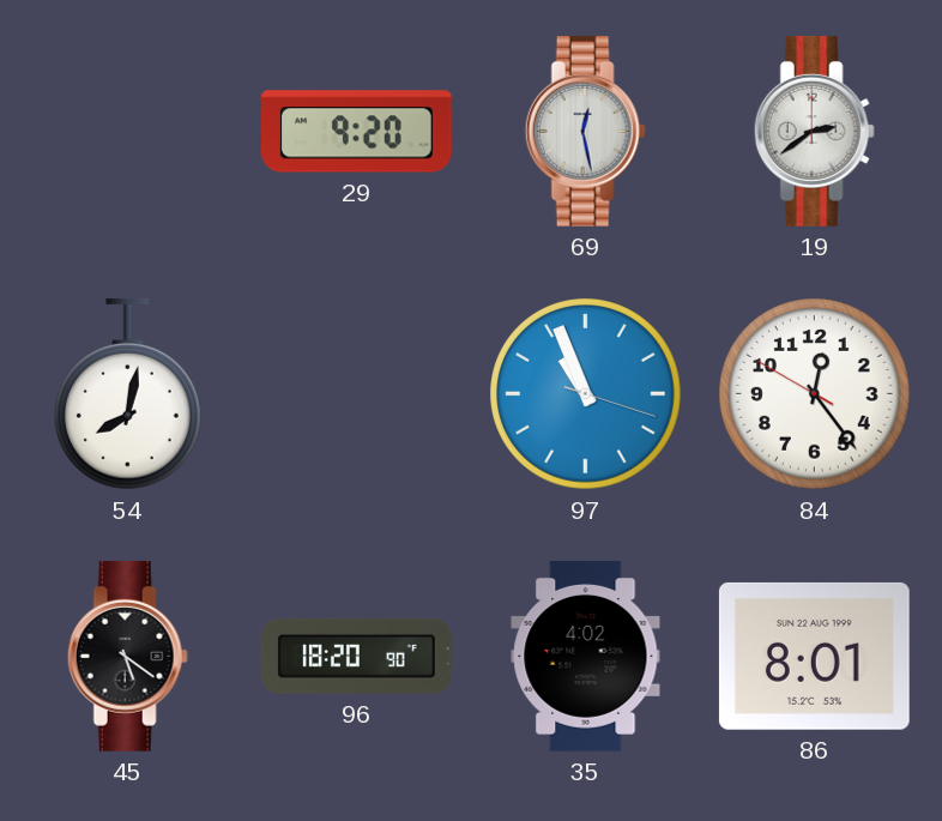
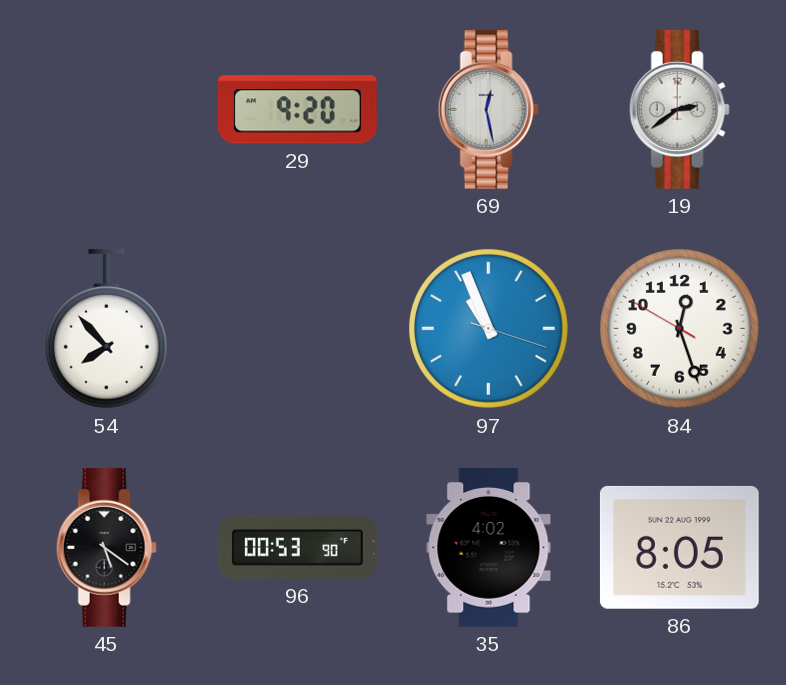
54: 8:02 -> 7:53
84: 12:23 -> 12:26
96: 18:20 -> 00:53
86: 8:01 -> 8:05
